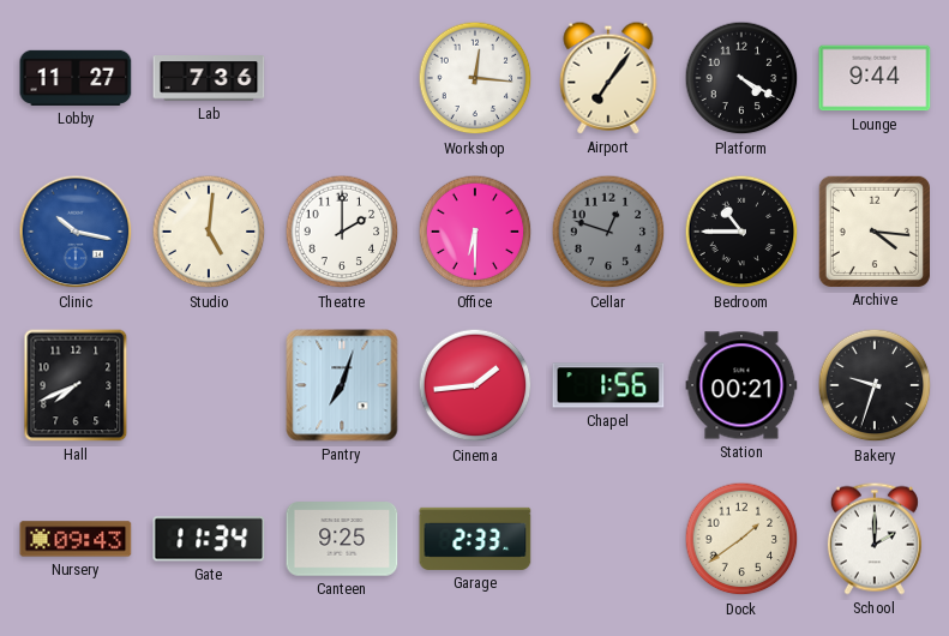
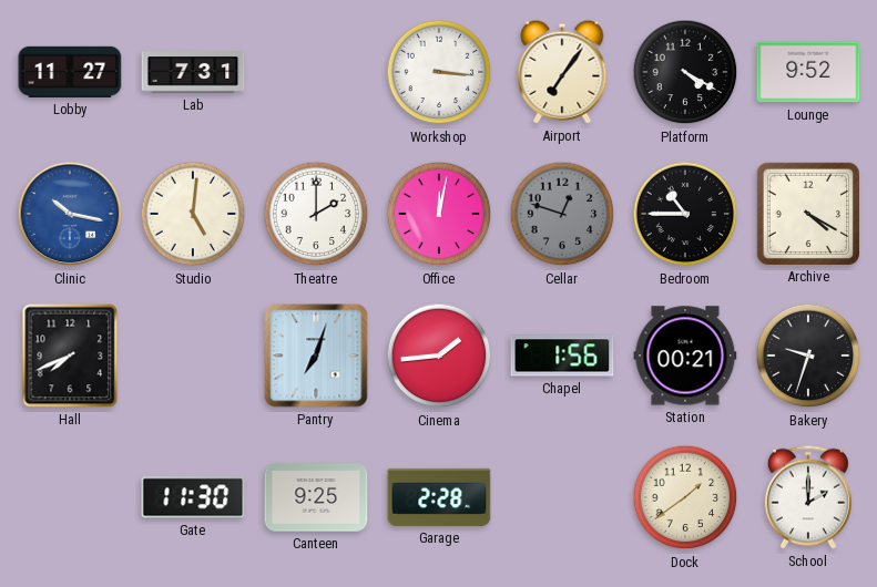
Lab: 7:36 -> 7:31
Workshop: 12:16 -> 3:16
Lounge: 9:44 -> 9:52
Office: 6:30 -> 12:02
Archive: 4:16 -> 4:20
Nursery: 09:43 -> none
Gate: 11:34 -> 11:30
Garage: 2:33 -> 2:28
